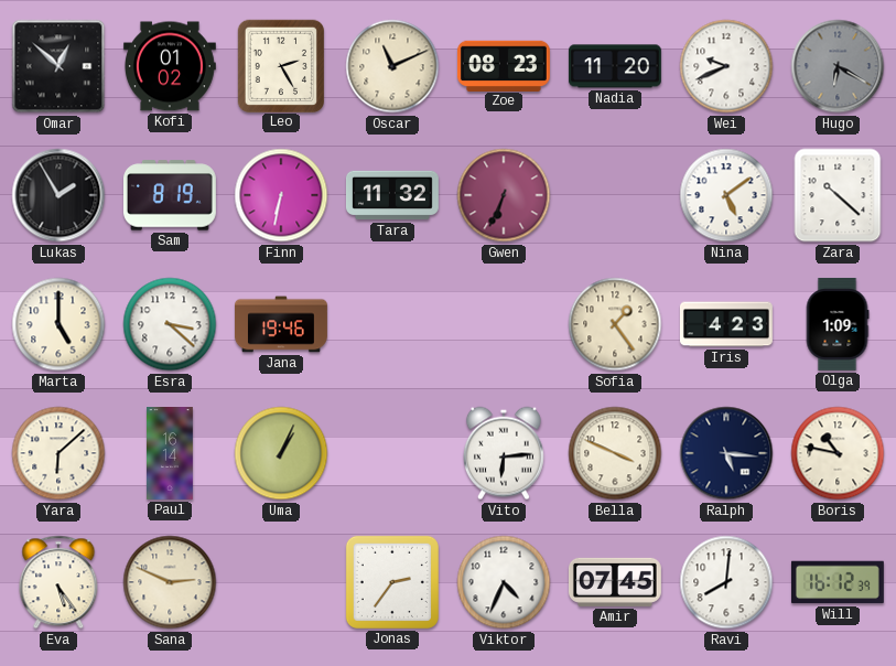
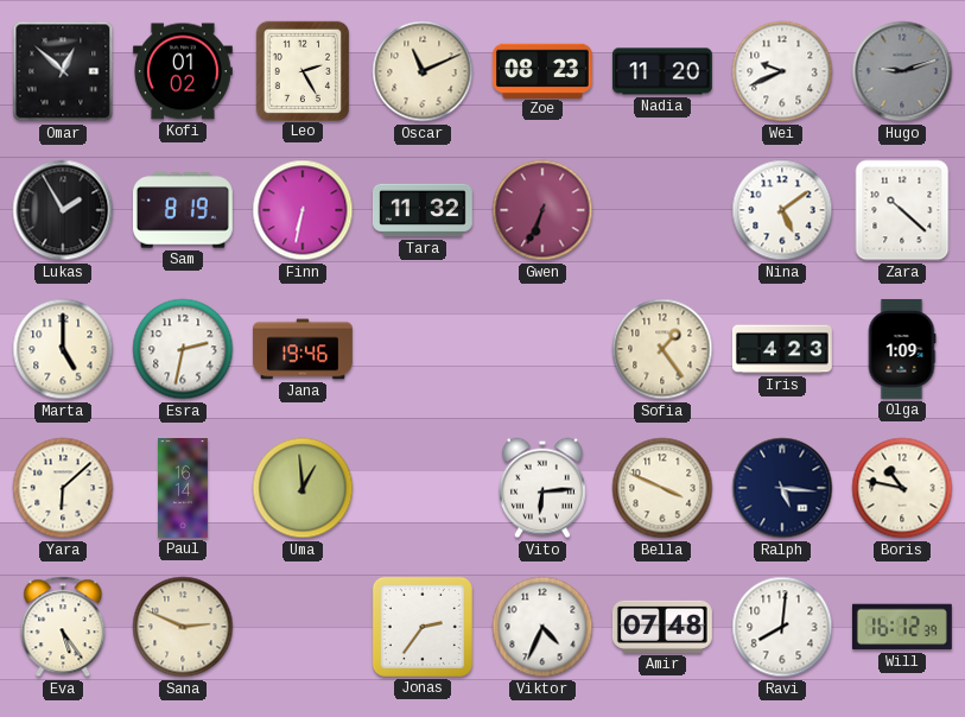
Hugo: 6:20 -> 9:12
Esra: 3:22 -> 2:32
Uma: 1:04 -> 12:59
Amir: 07:45 -> 07:48
